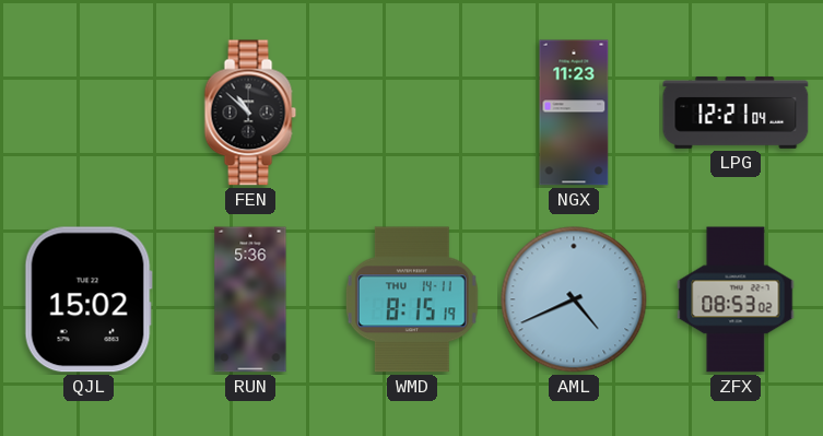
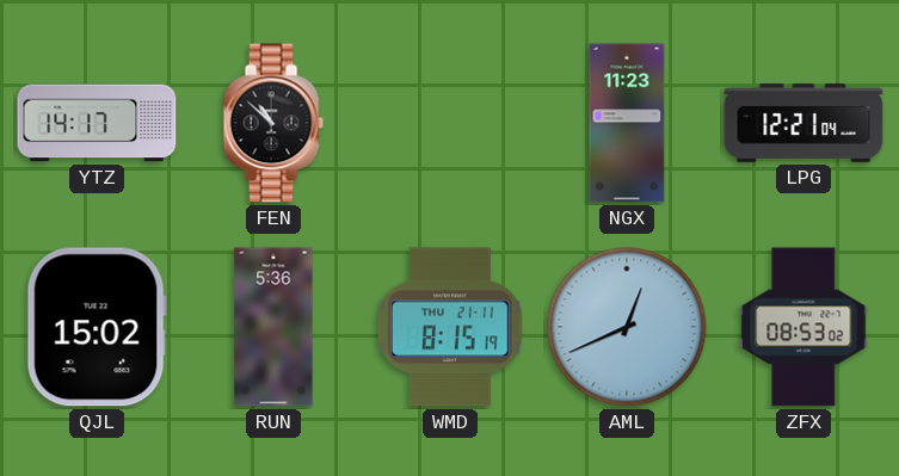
YTZ: none -> 14:17
WMD date: THU 14-11 -> THU 21-11
AML: 4:41 -> 12:41
